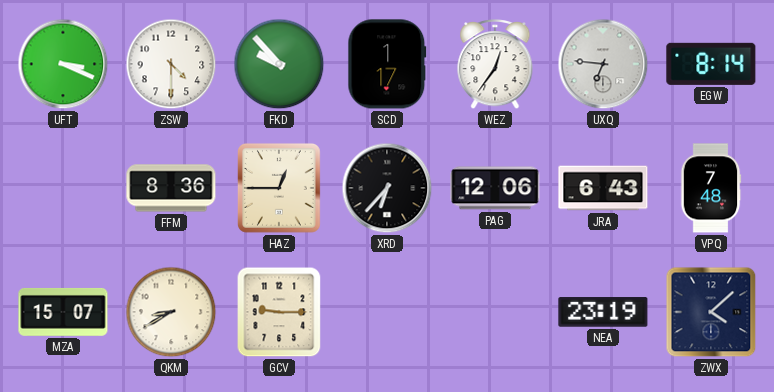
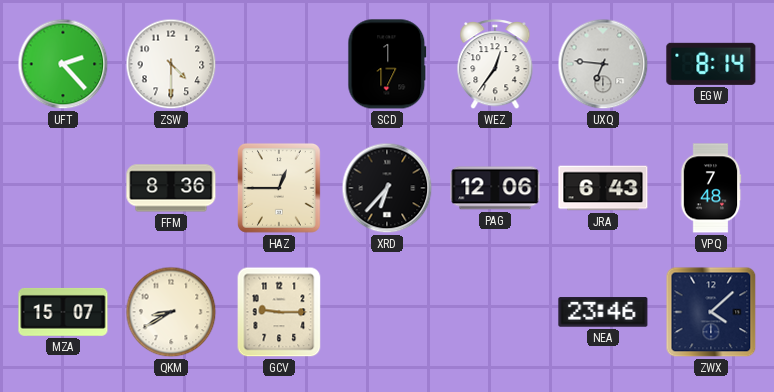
UFT: 3:19 -> 2:23
FKD: 9:53 -> none
NEA: 23:19 -> 23:46
